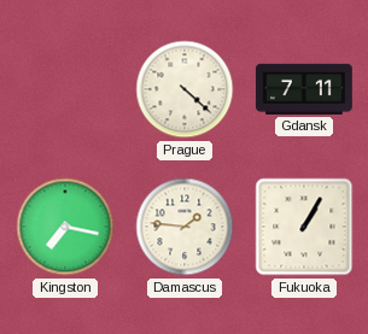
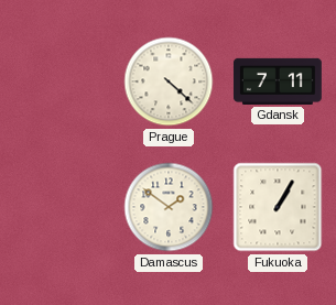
Kingston: 7:17 -> none
Damascus: 1:46 -> 1:51
